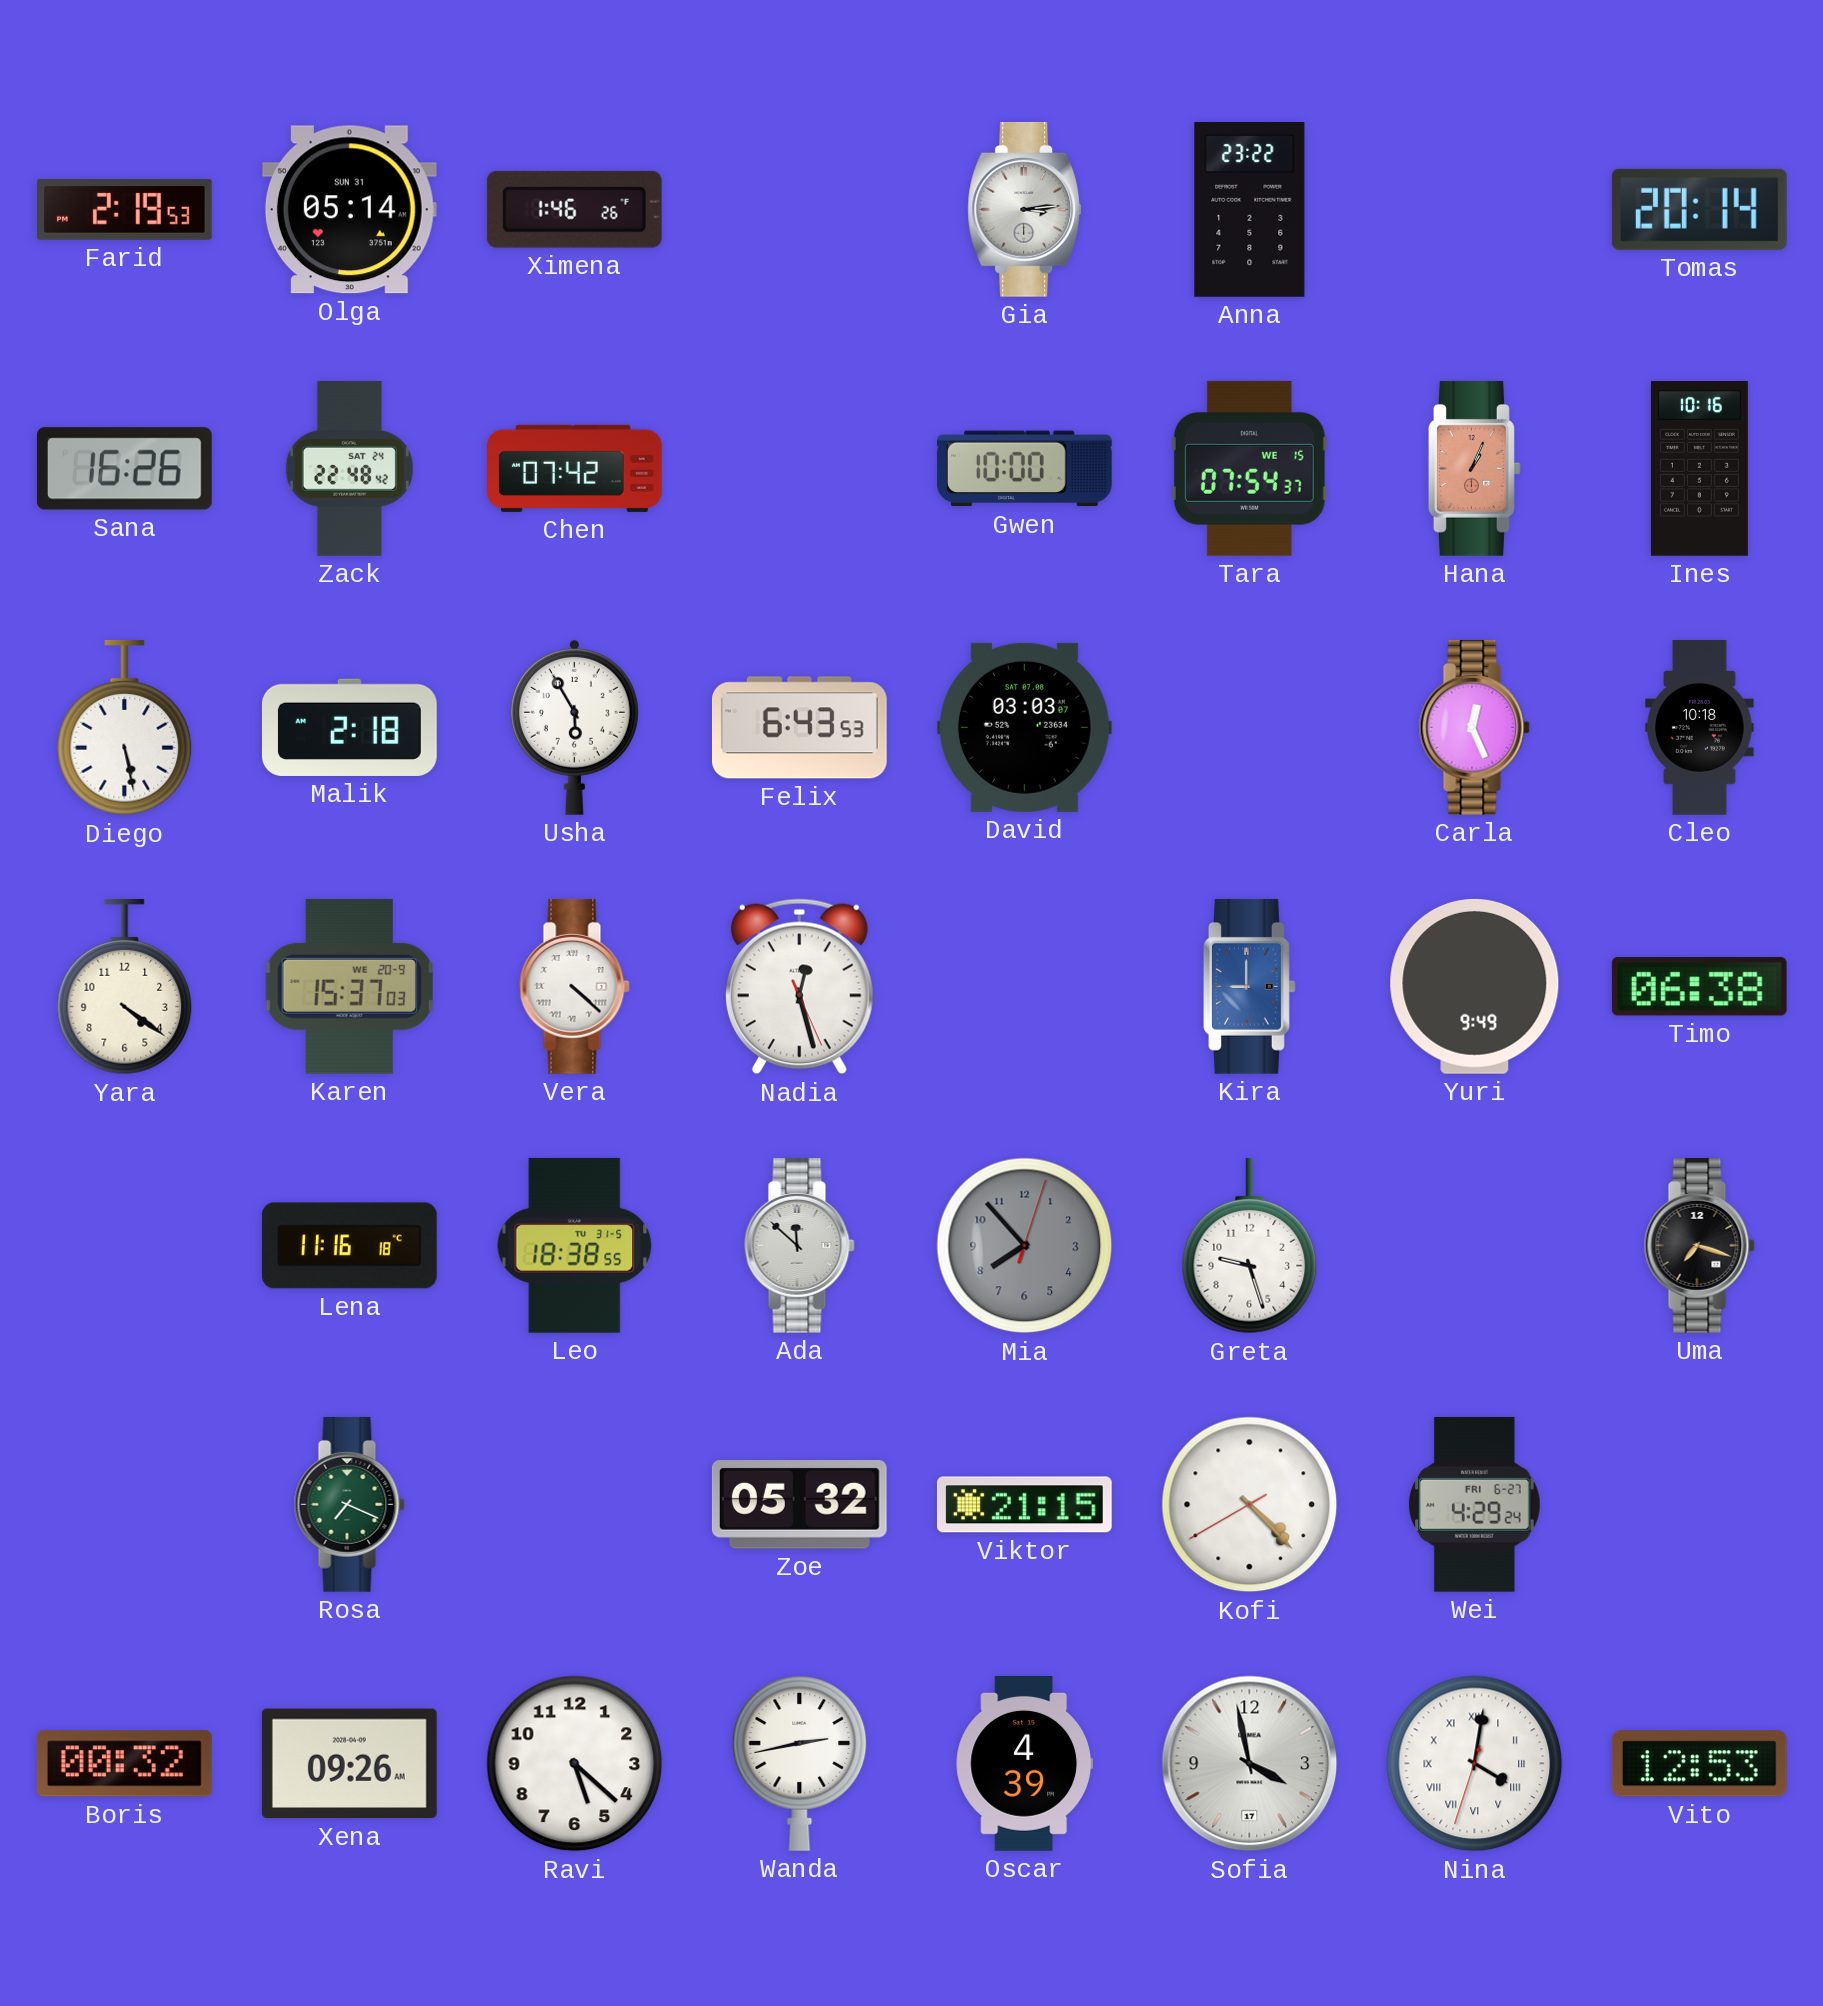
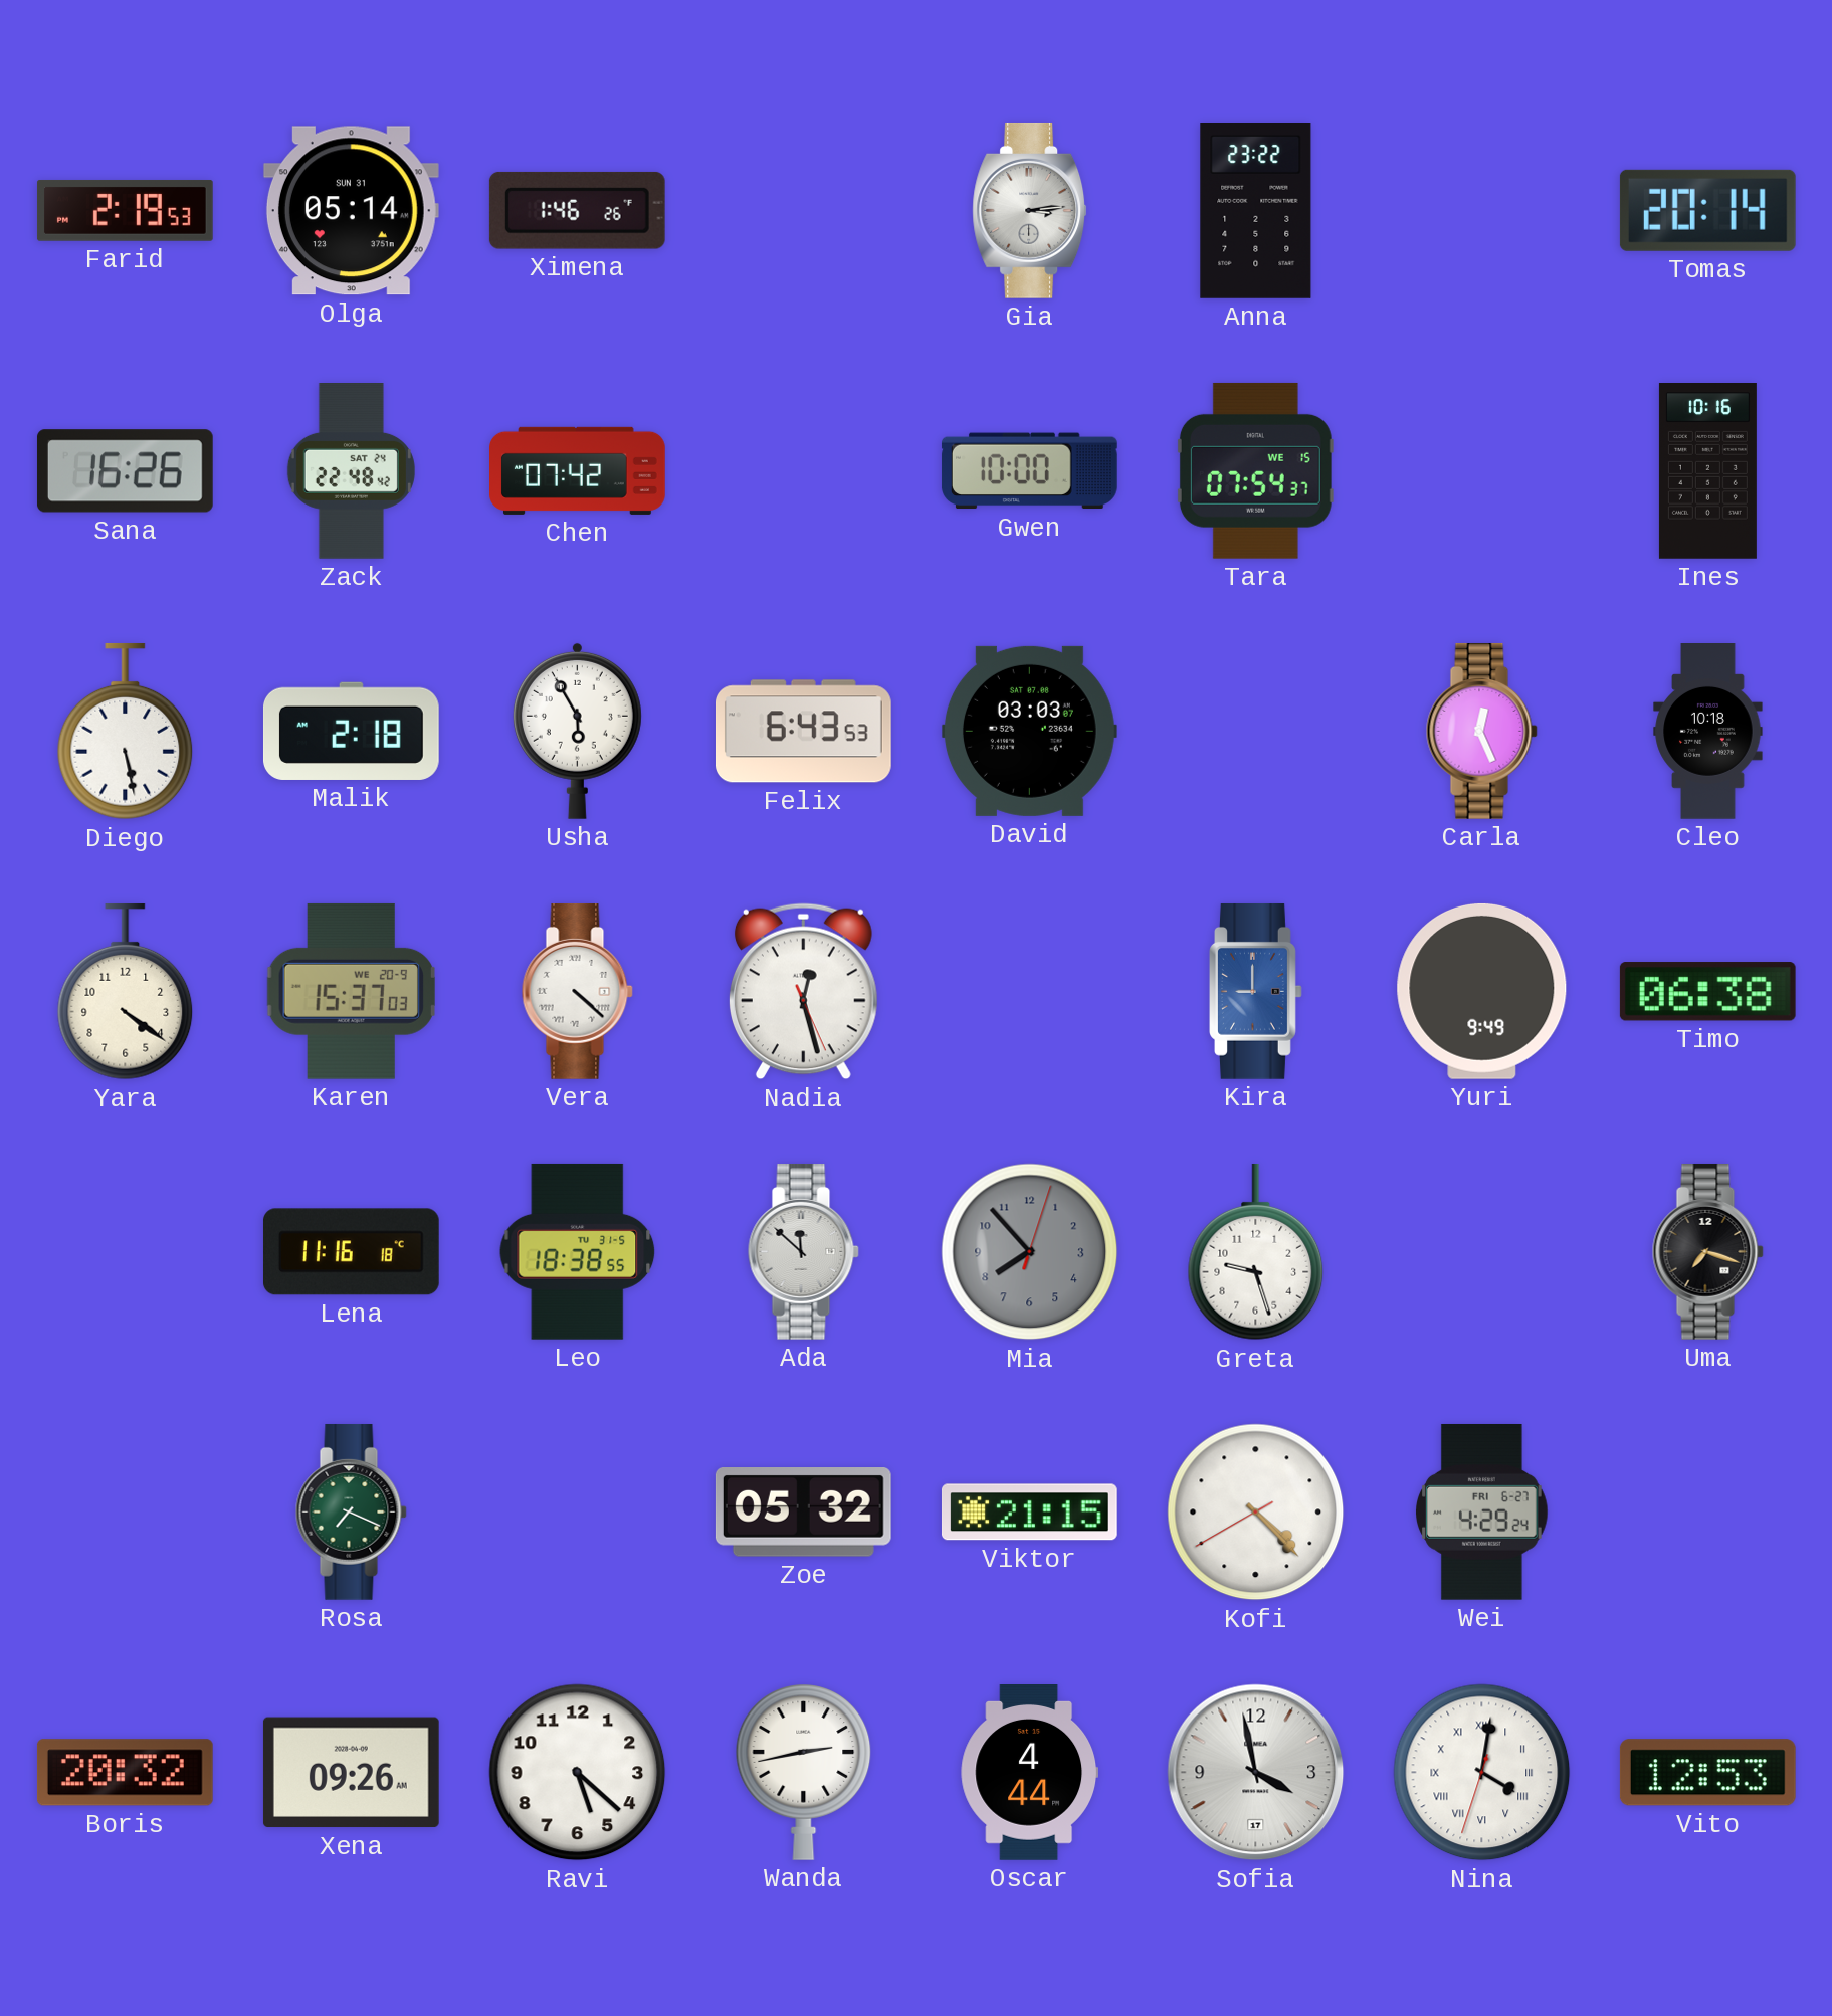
Hana: 1:04 -> none
Boris: 00:32 -> 20:32
Oscar: 4:39 -> 4:44
